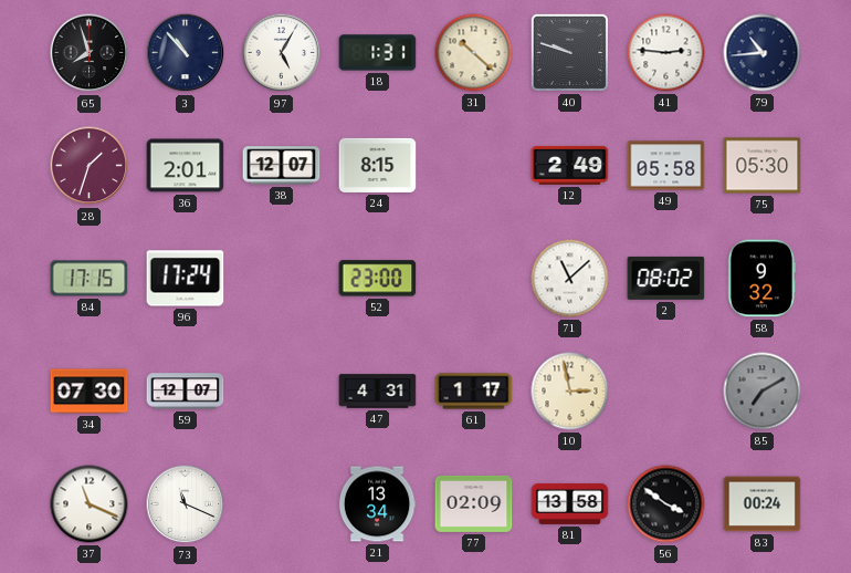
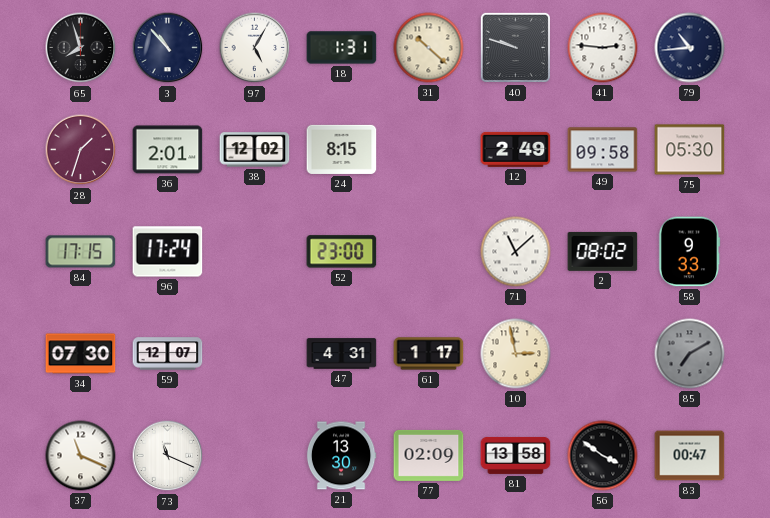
38: 12:07 -> 12:02
49: 05:58 -> 09:58
58: 9:32 -> 9:33
21: 13:34 -> 13:30
83: 00:24 -> 00:47
